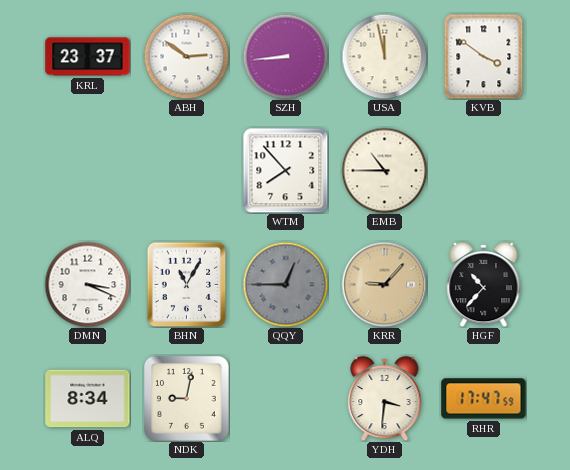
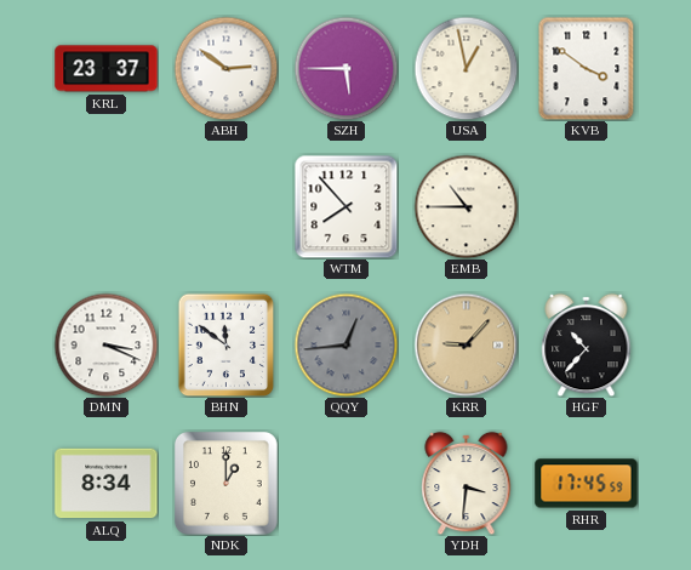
SZH: 8:44 -> 5:45
USA: 11:58 -> 12:58
BHN: 11:05 -> 11:51
QQY: 12:45 -> 12:44
NDK: 9:02 -> 1:00
RHR: 17:47 -> 17:45
